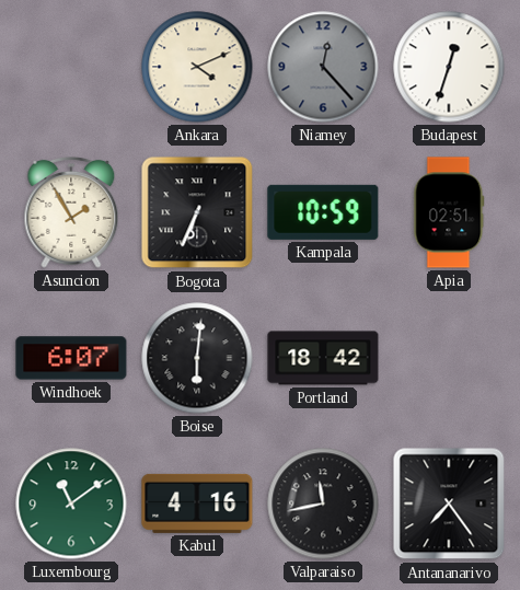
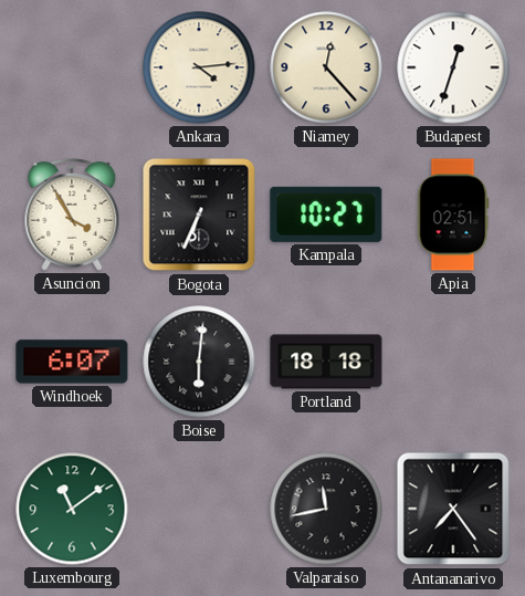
Ankara: 4:11 -> 4:14
Niamey dial: grey -> cream
Asuncion: 1:55 -> 3:55
Kampala: 10:59 -> 10:27
Portland: 18:42 -> 18:18
Kabul: 4:16 -> none
